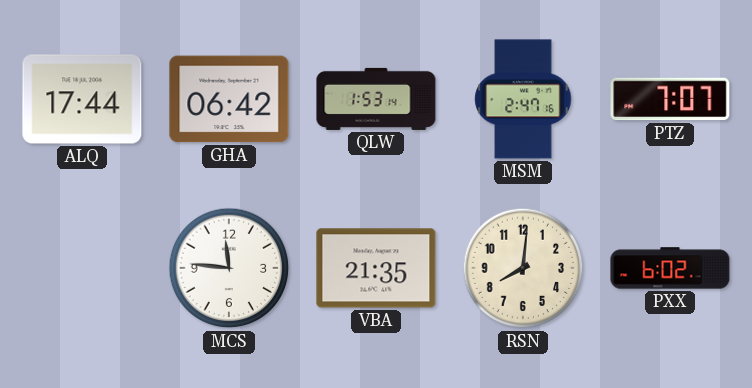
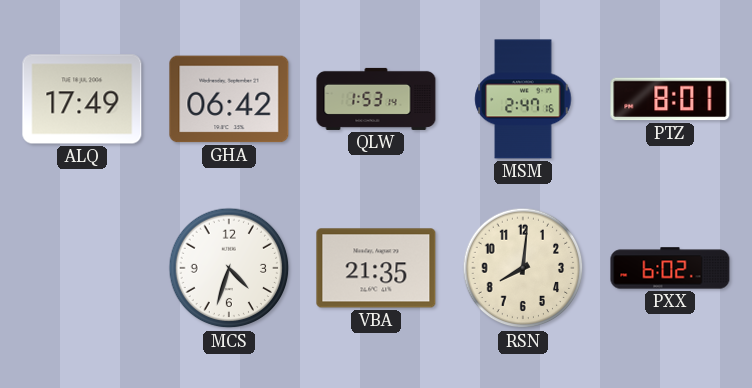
ALQ: 17:44 -> 17:49
PTZ: 7:07 -> 8:01
MCS: 11:46 -> 4:33
